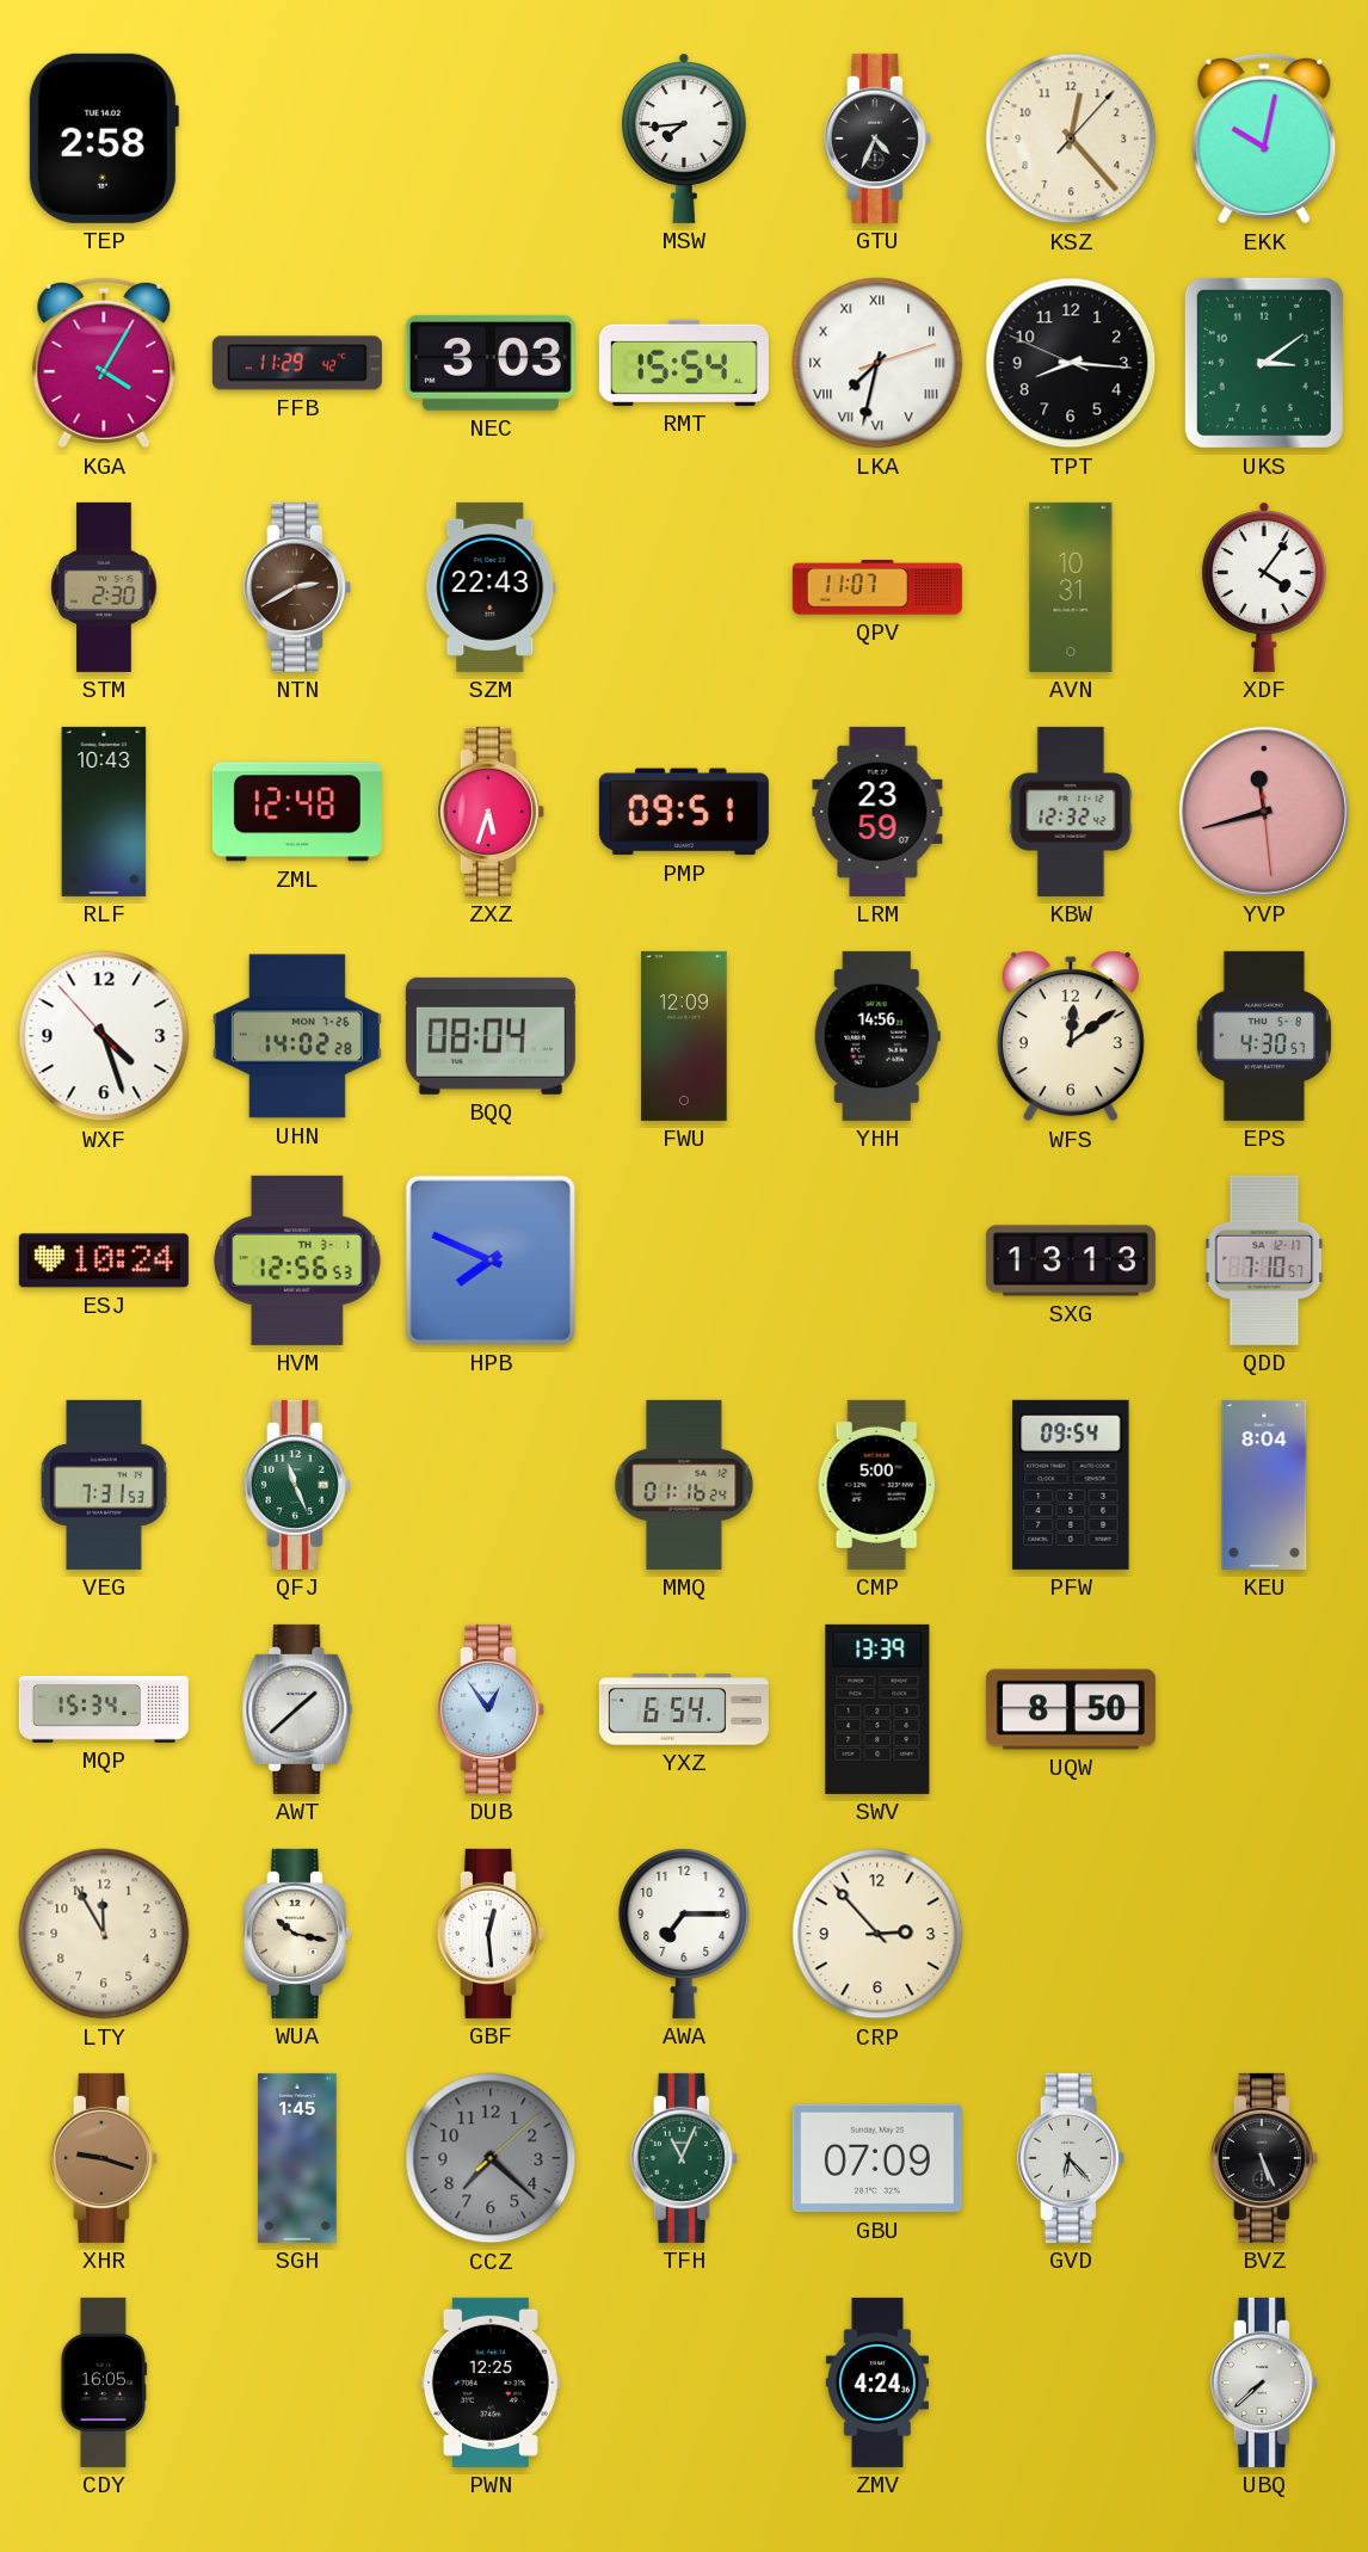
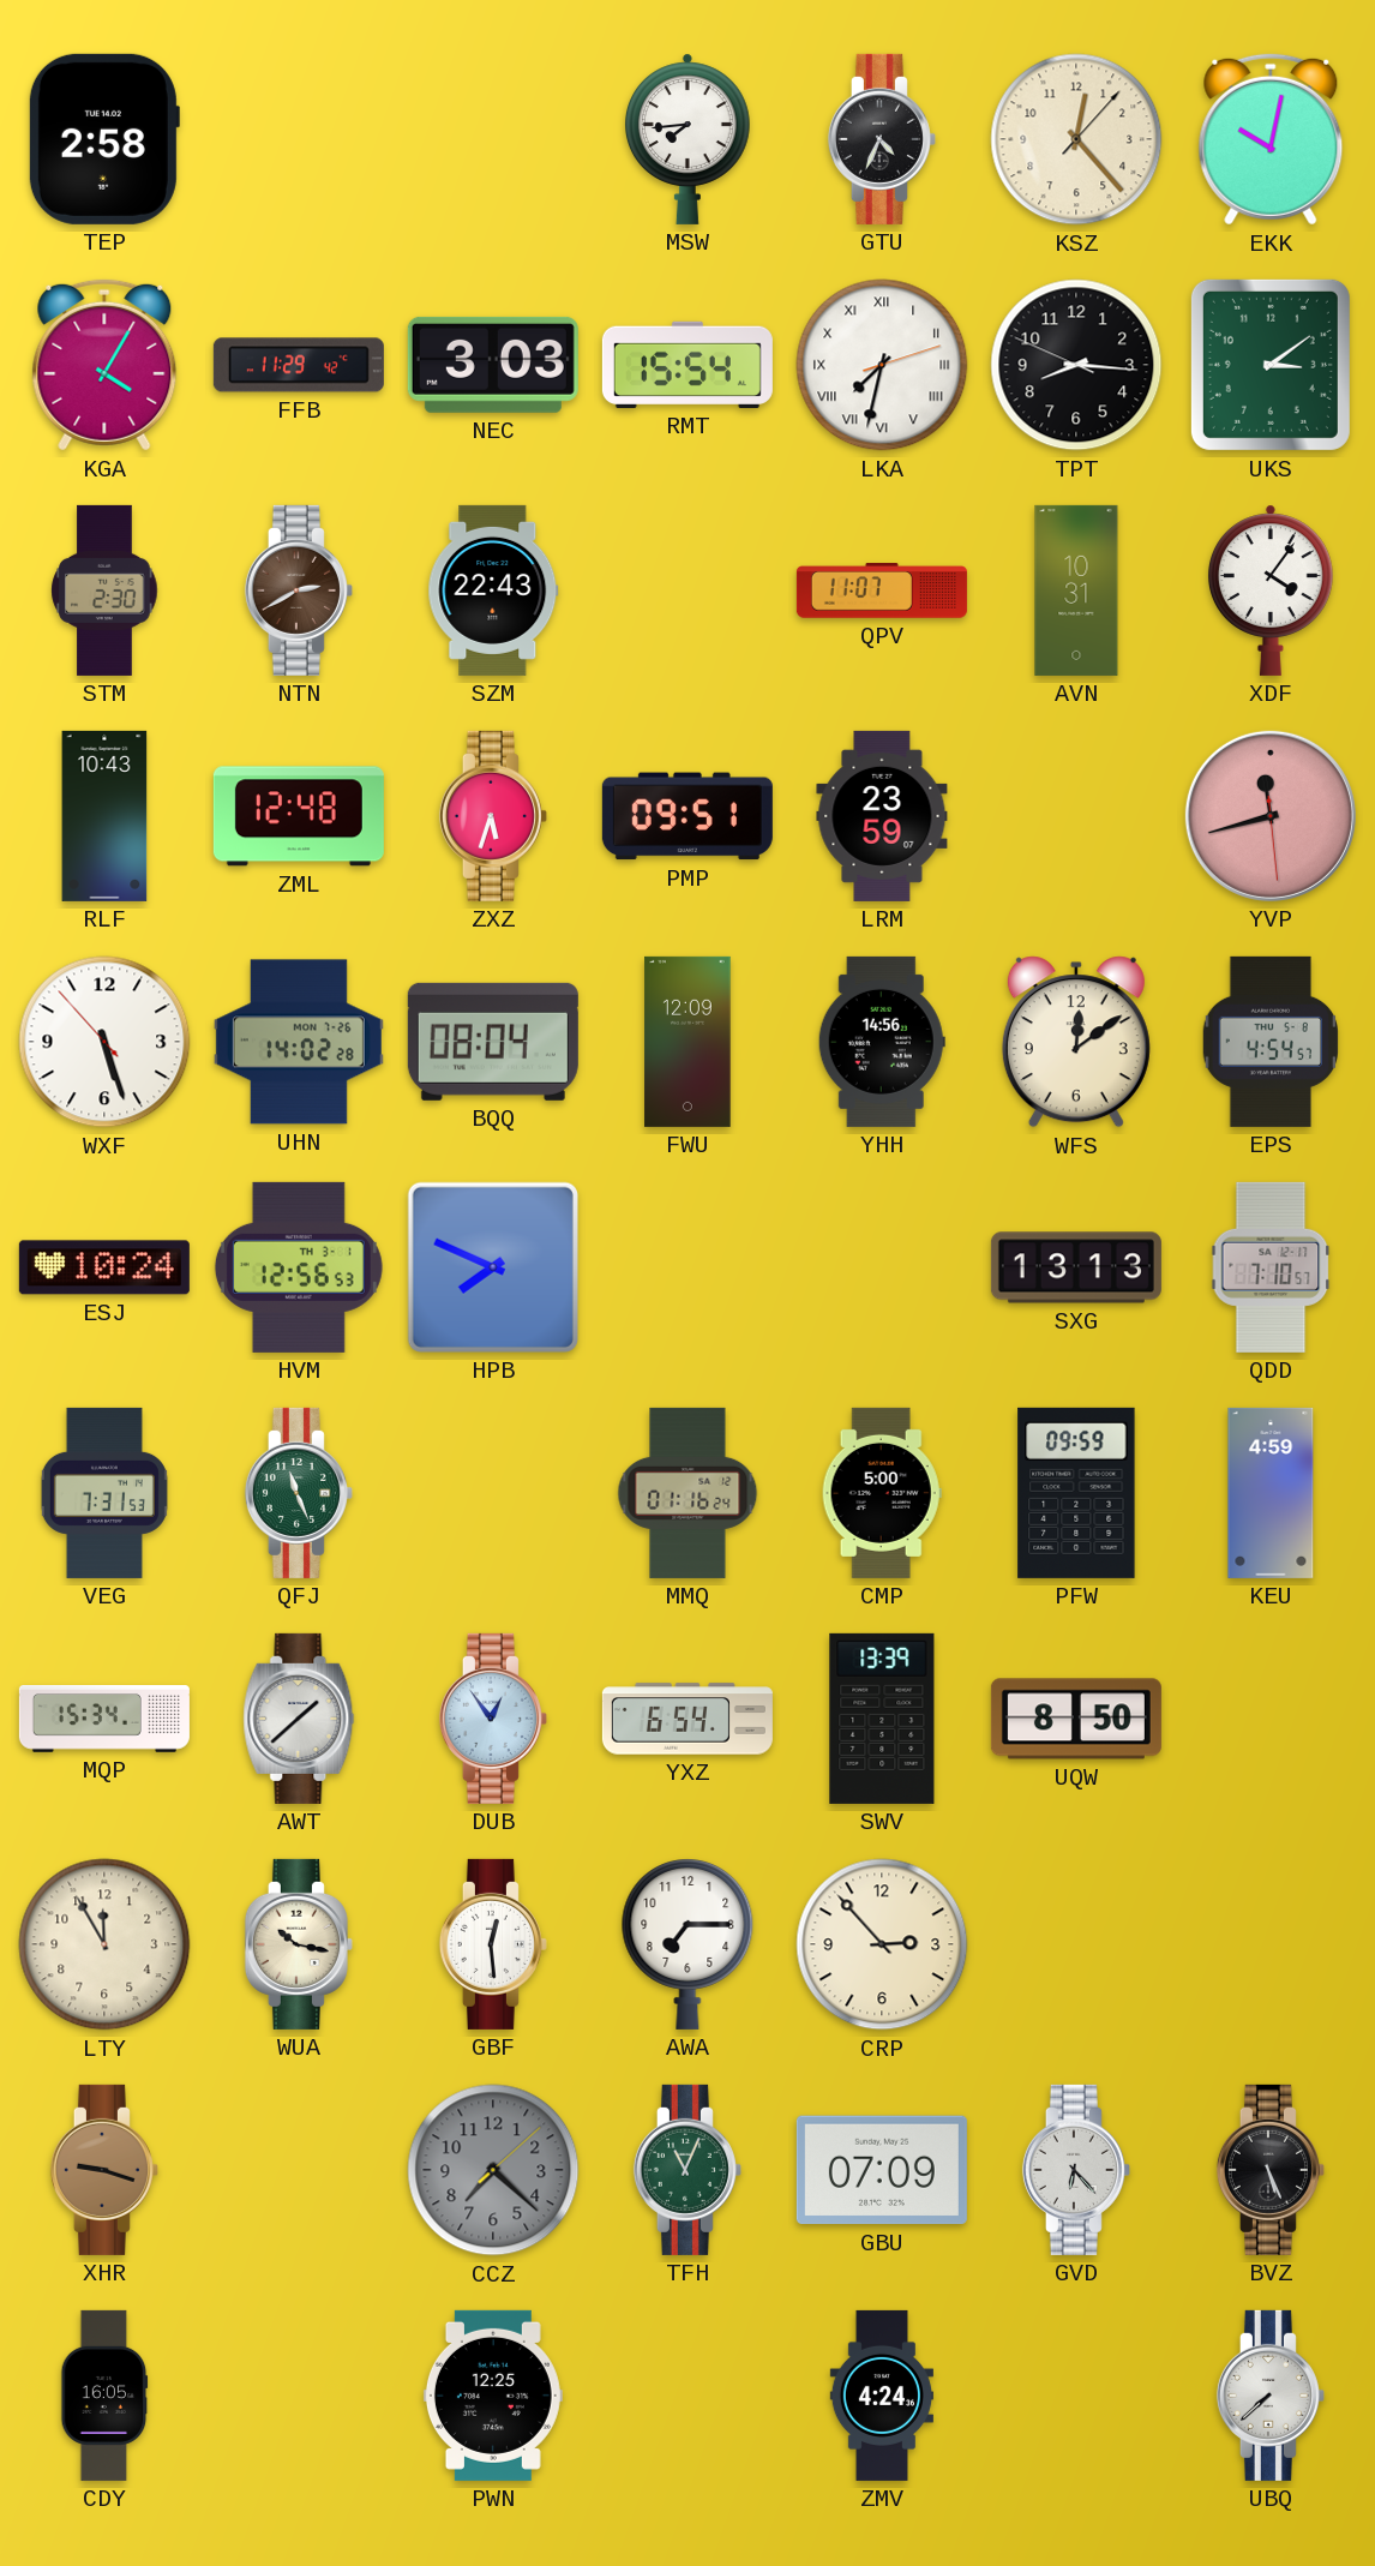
KBW: 12:32 -> none
WXF: 4:26 -> 5:26
EPS: 4:30 -> 4:54
PFW: 09:54 -> 09:59
KEU: 8:04 -> 4:59
SGH: 1:45 -> none
